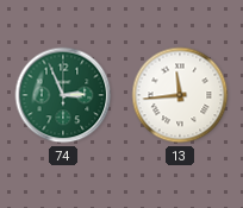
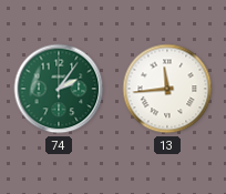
74: 2:56 -> 2:06
